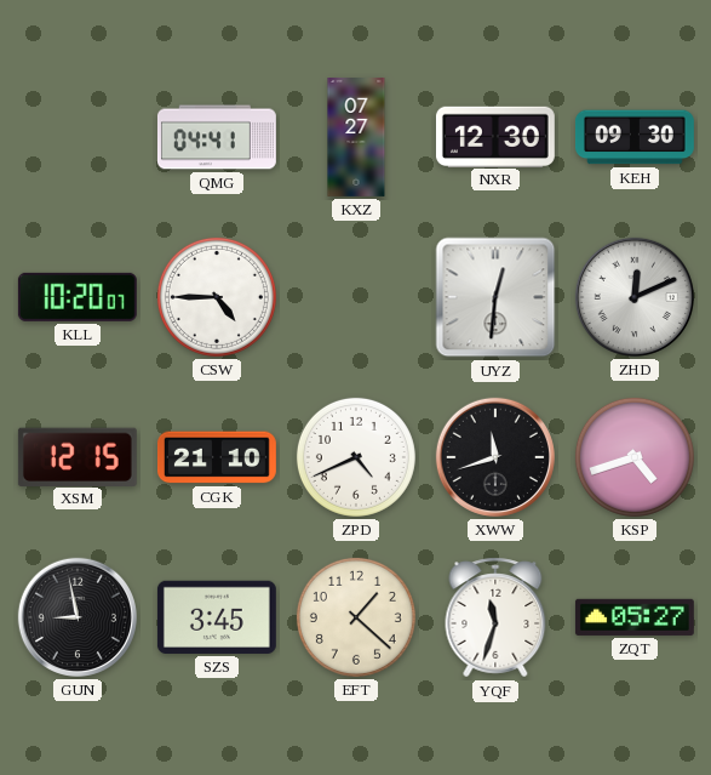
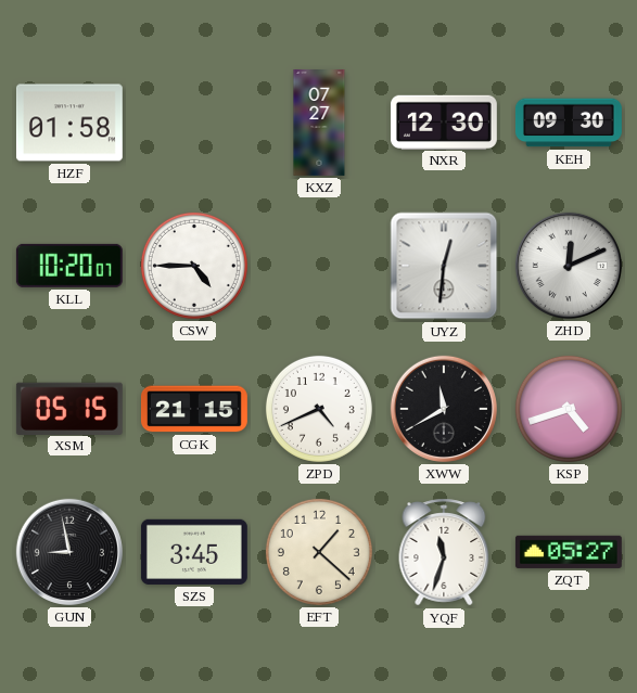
HZF: none -> 01:58
QMG: 04:41 -> none
XSM: 12:15 -> 05:15
CGK: 21:10 -> 21:15
XWW: 11:42 -> 11:40
